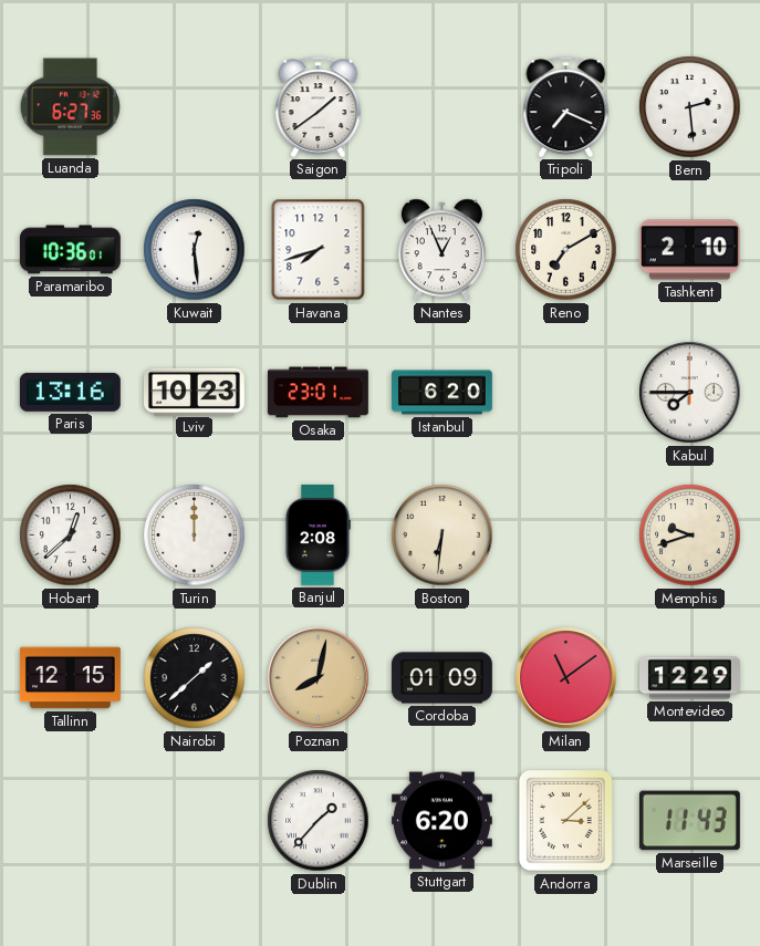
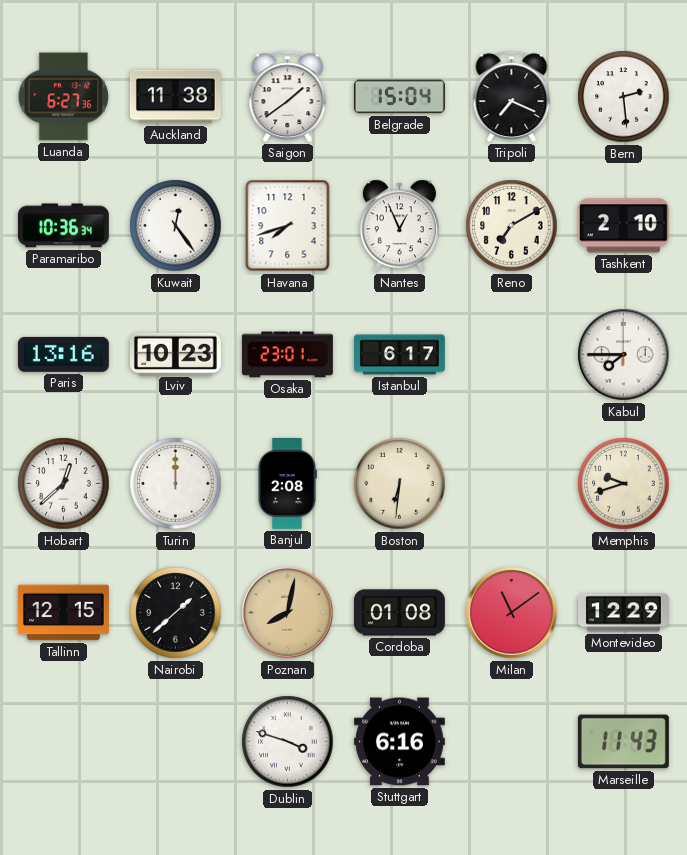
Auckland: none -> 11:38
Belgrade: none -> 15:04
Paramaribo: 10:36:01 -> 10:36:34
Kuwait: 12:29 -> 12:24
Istanbul: 6:20 -> 6:17
Cordoba: 01:09 -> 01:08
Dublin: 1:37 -> 3:48
Stuttgart: 6:20 -> 6:16
Andorra: 3:08 -> none
